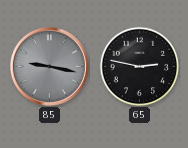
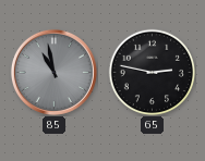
85: 9:17 -> 10:58
